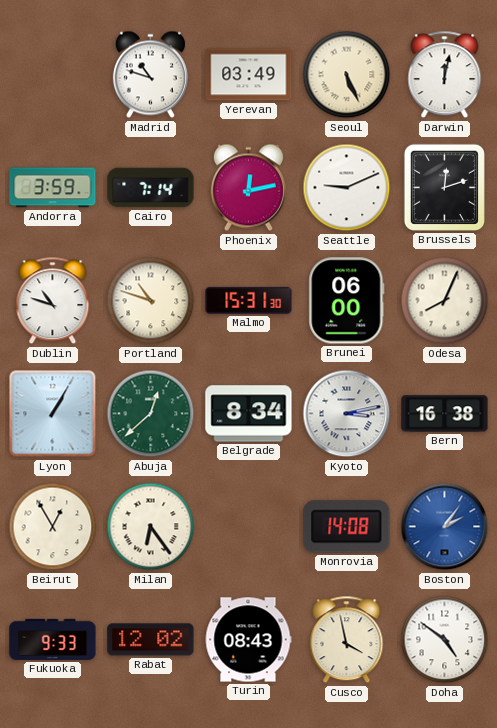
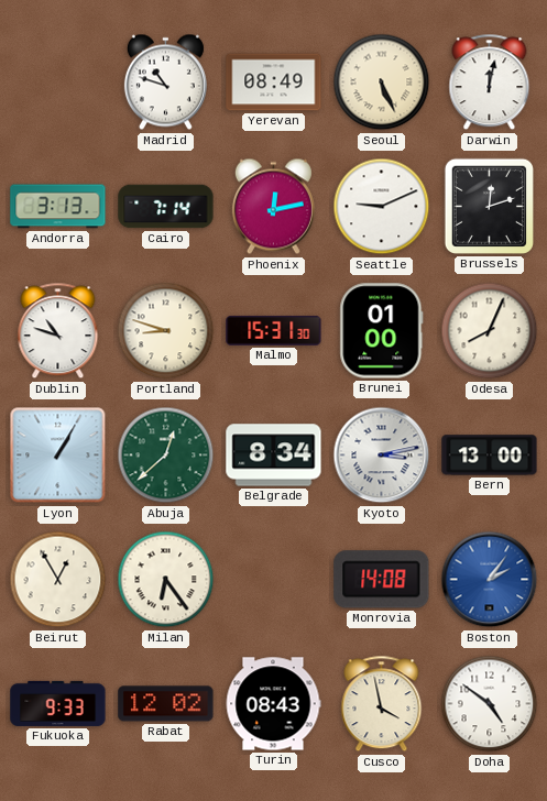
Yerevan: 03:49 -> 08:49
Andorra: 3:59 -> 3:13
Portland: 10:48 -> 8:48
Brunei: 06:00 -> 01:00
Bern: 16:38 -> 13:00
